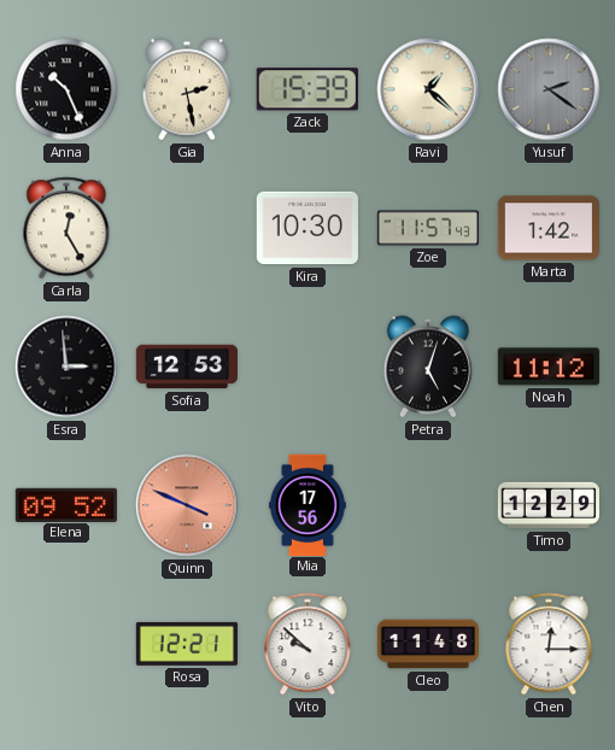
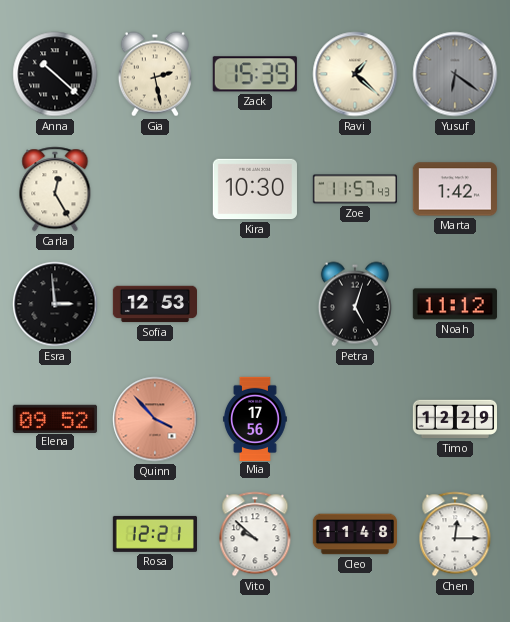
Anna: 10:26 -> 10:22
Yusuf: 2:21 -> 6:21
Quinn: 3:49 -> 3:53
